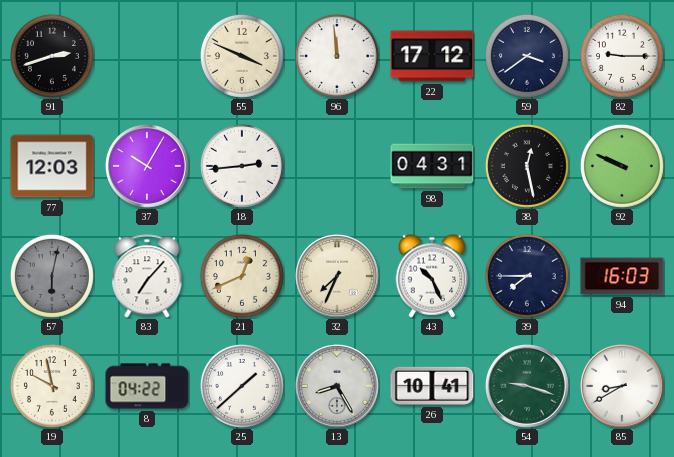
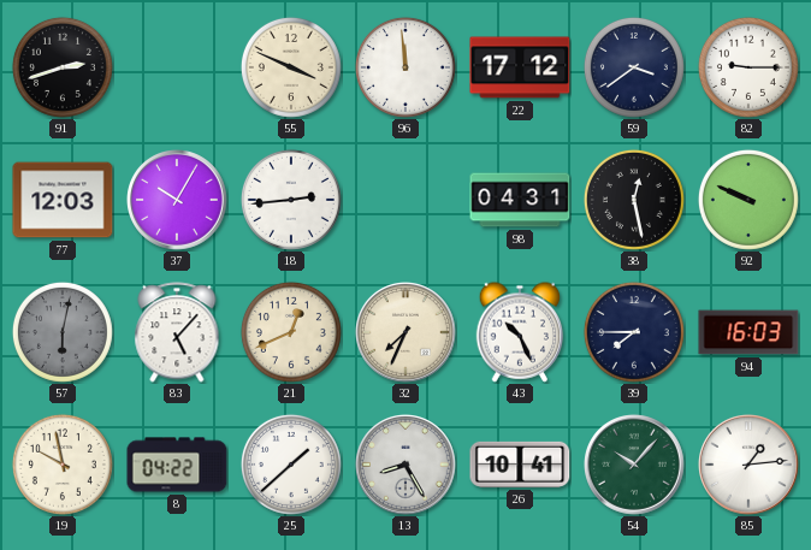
83: 7:07 -> 5:07
54: 9:18 -> 10:07
85: 8:40 -> 1:14
